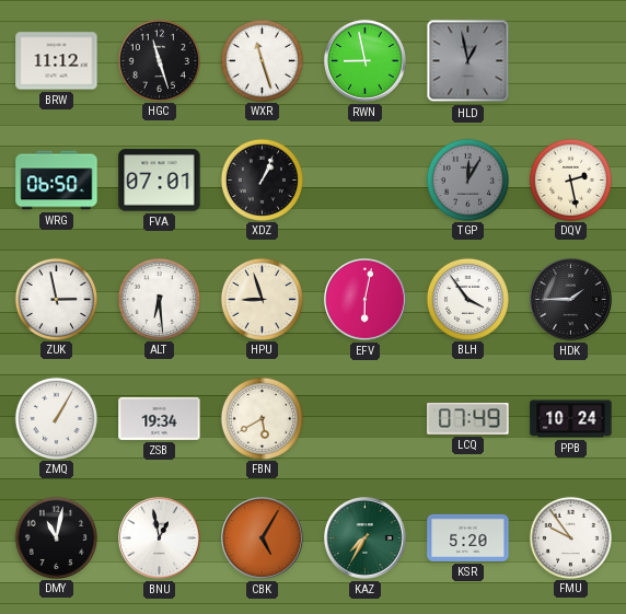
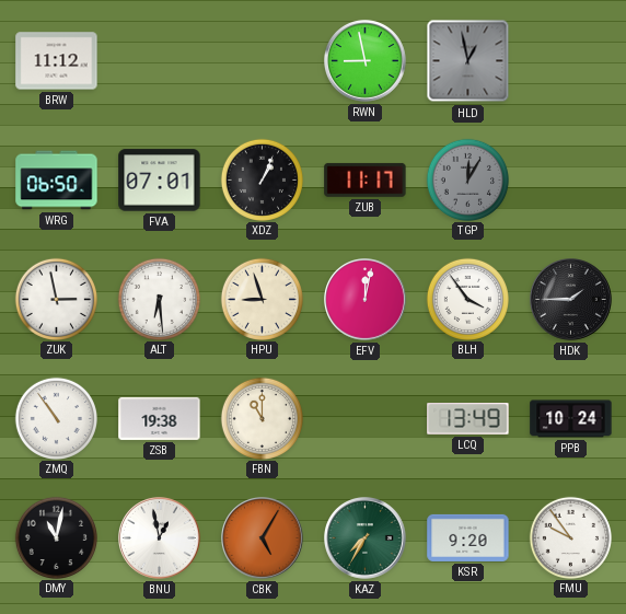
HGC: 11:27 -> none
WXR: 11:27 -> none
ZUB: none -> 11:17
DQV: 2:28 -> none
EFV: 6:02 -> 12:02
ZMQ: 1:05 -> 10:54
ZSB: 19:34 -> 19:38
FBN: 5:40 -> 11:00
LCQ: 07:49 -> 13:49
KSR: 5:20 -> 9:20
